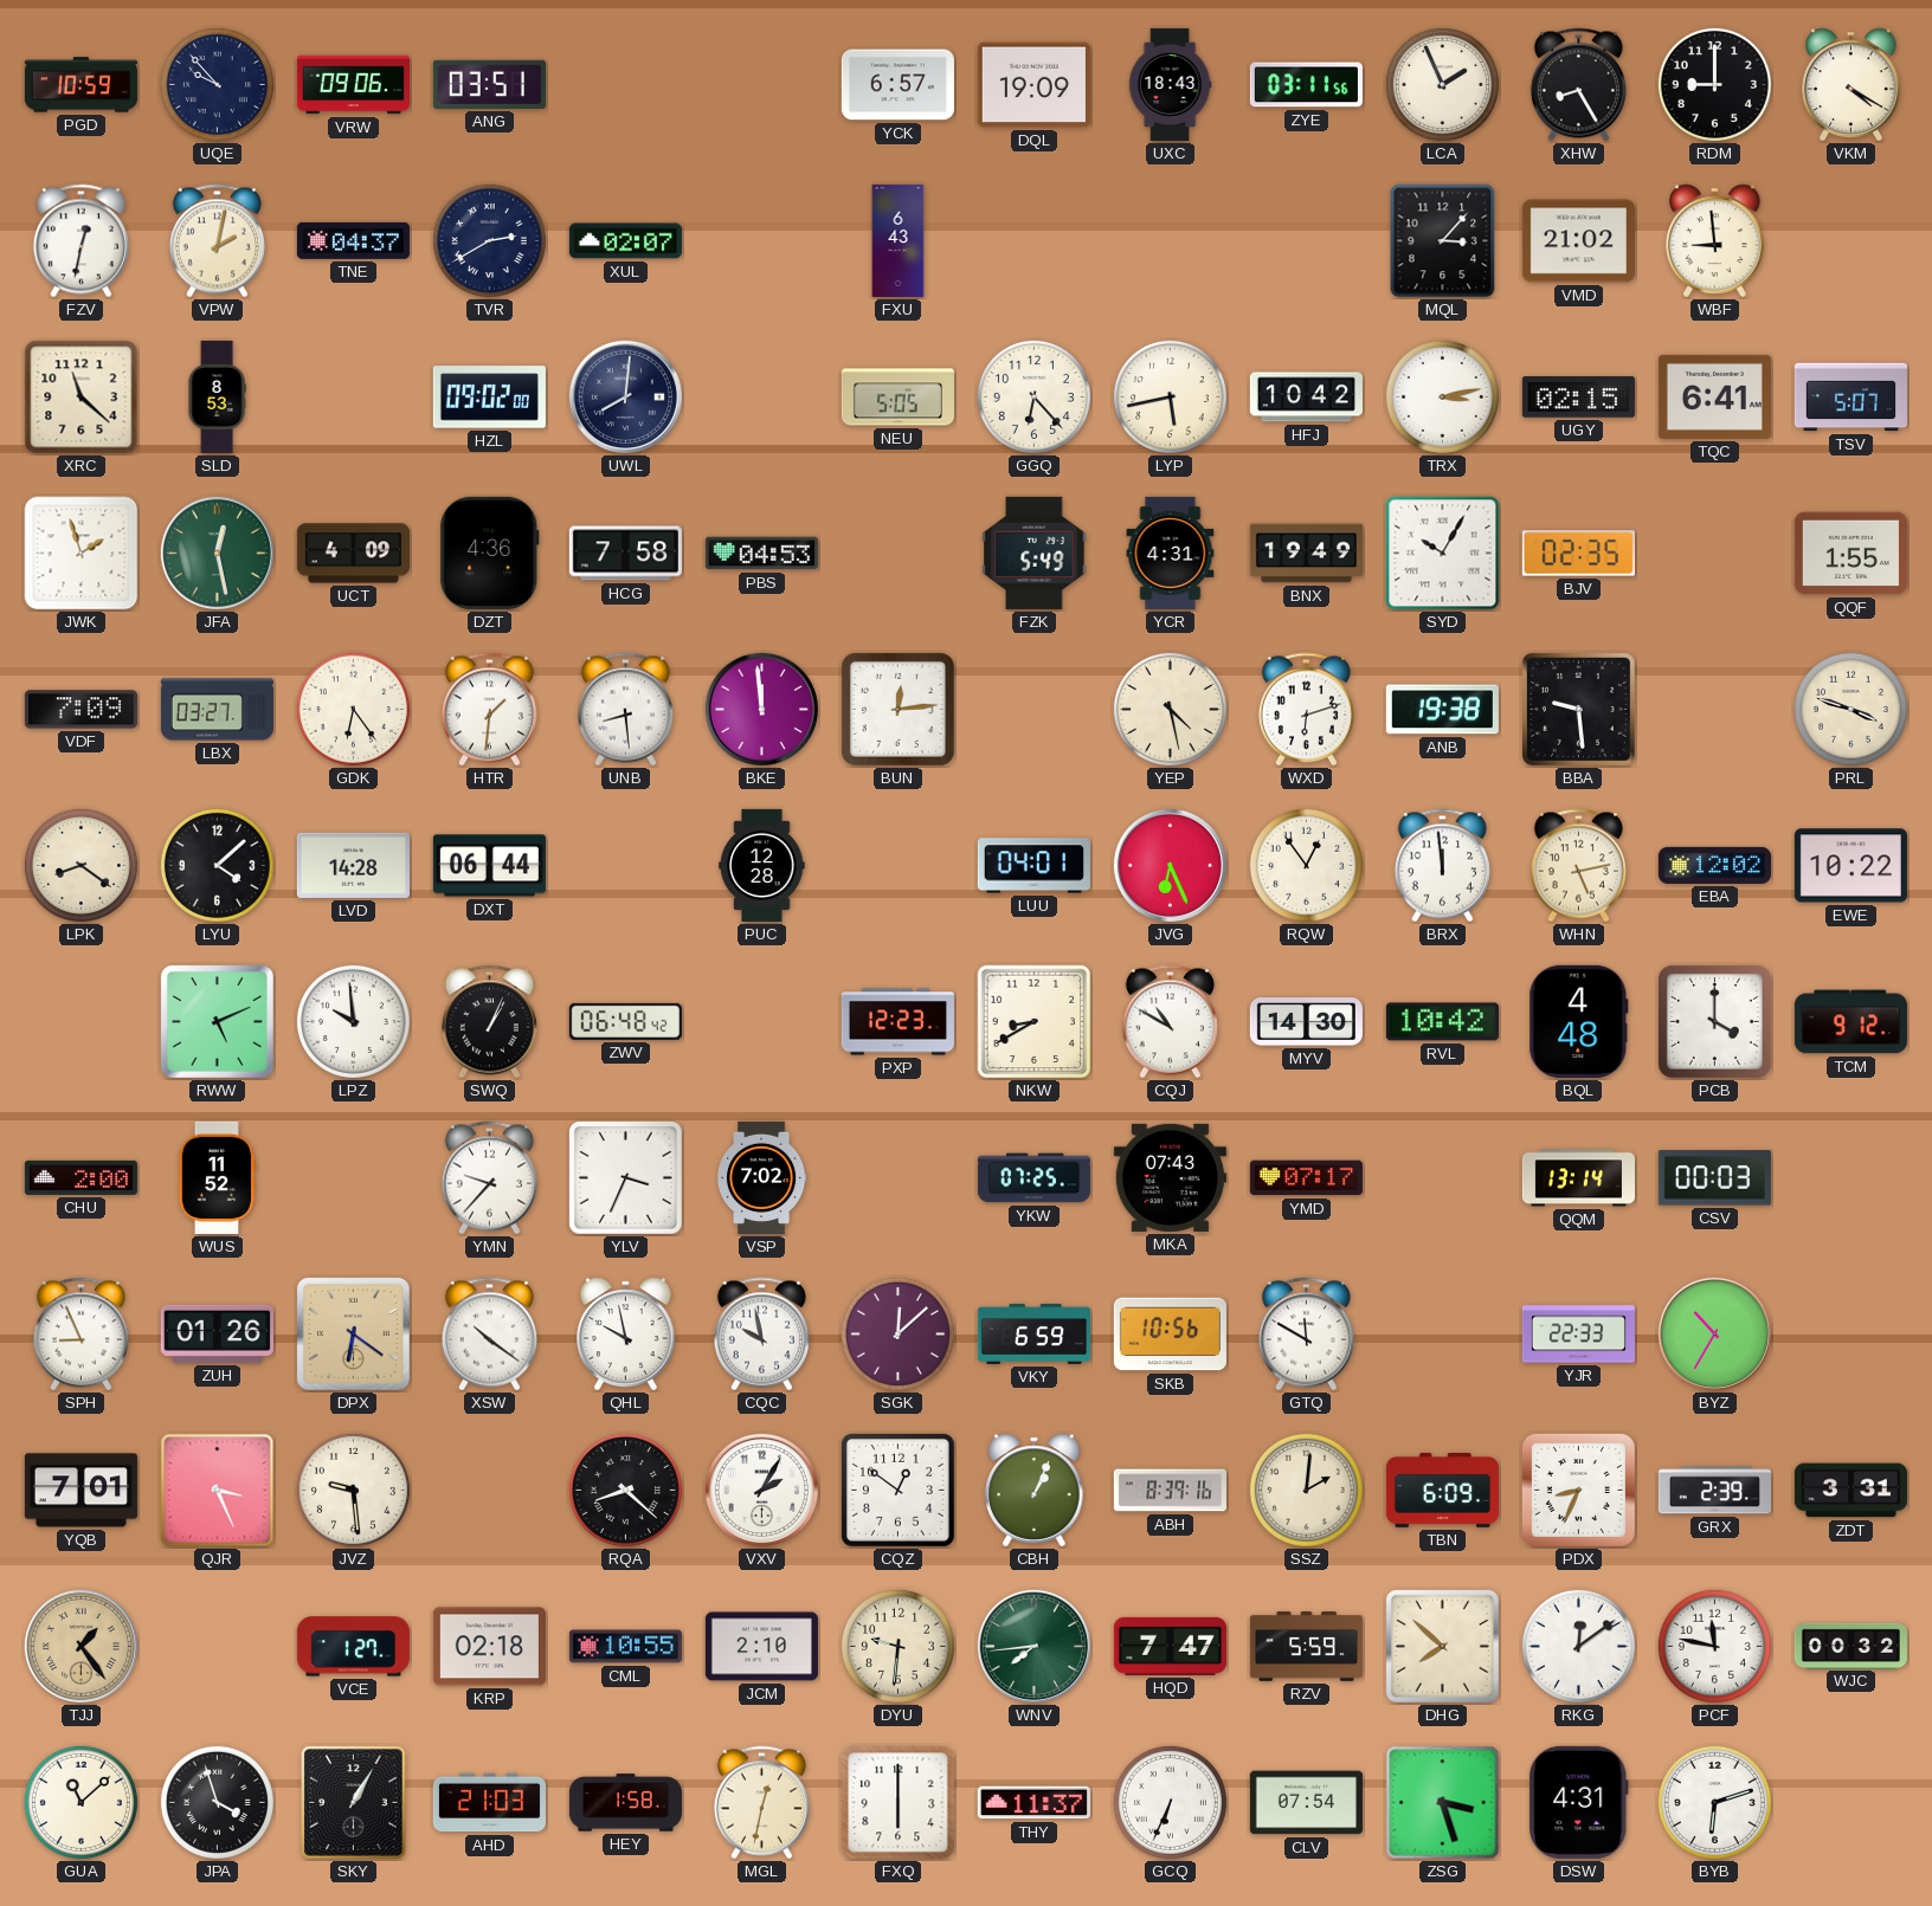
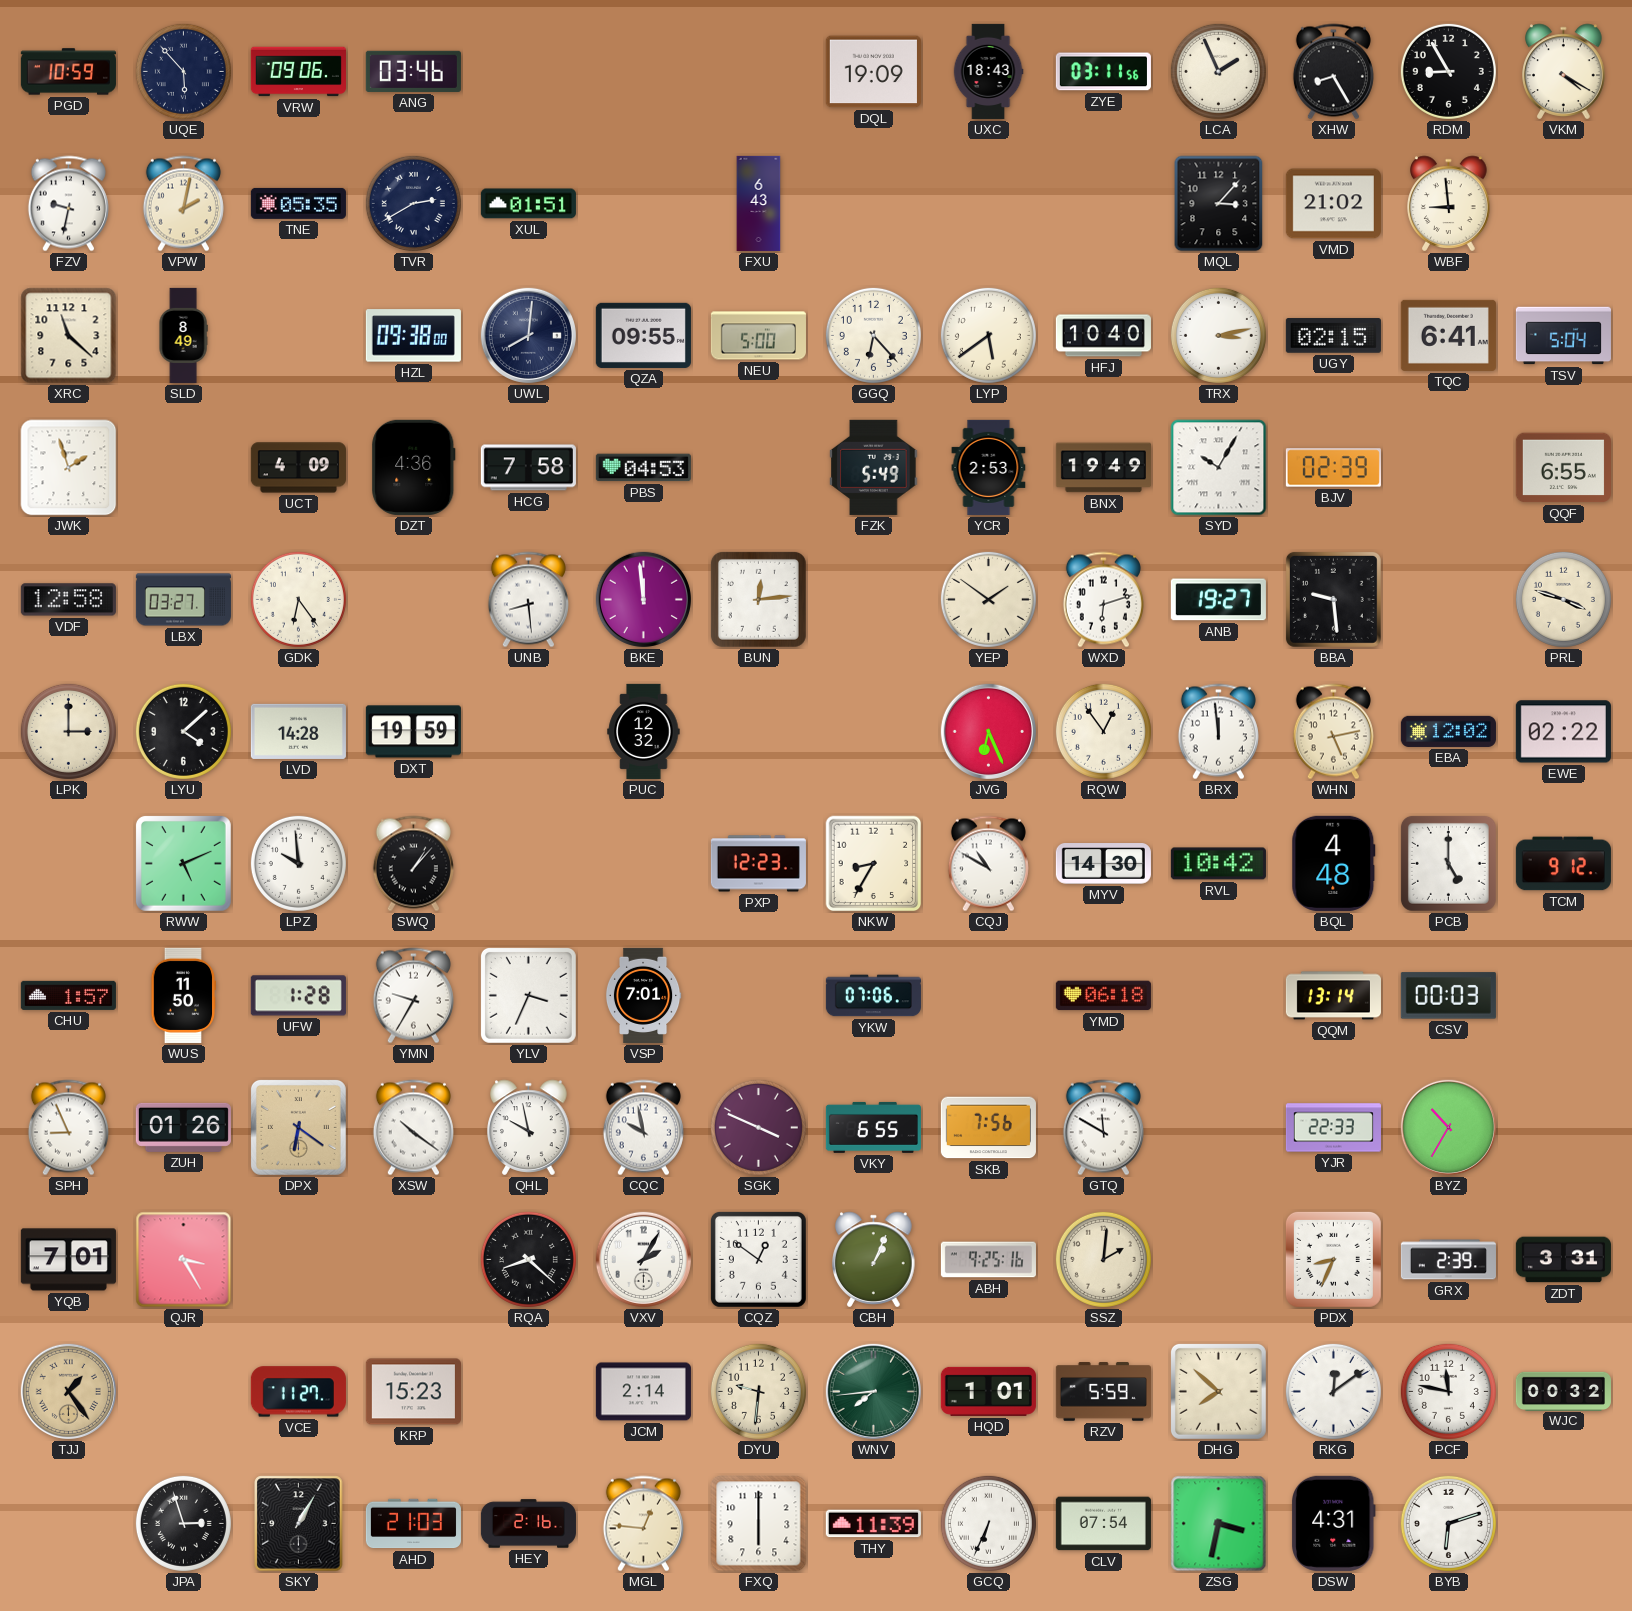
UQE: 9:53 -> 5:53
ANG: 03:51 -> 03:46
YCK: 6:57 -> none
RDM: 9:00 -> 8:55
FZV: 12:32 -> 9:32
TNE: 04:37 -> 05:35
XUL: 02:07 -> 01:51
SLD: 8:53 -> 8:49
HZL: 09:02 -> 09:38
QZA: none -> 09:55
NEU: 5:05 -> 5:00
LYP: 5:43 -> 5:39
HFJ: 10:42 -> 10:40
TSV: 5:07 -> 5:04
JFA: 12:28 -> none
YCR: 4:31 -> 2:53
BJV: 02:35 -> 02:39
QQF: 1:55 -> 6:55
VDF: 7:09 -> 12:58
HTR: 1:31 -> none
YEP: 4:28 -> 1:51
ANB: 19:38 -> 19:27
LPK: 8:21 -> 3:00
DXT: 06:44 -> 19:59
PUC: 12:28 -> 12:32
LUU: 04:01 -> none
EWE: 10:22 -> 02:22
SWQ: 1:04 -> 1:07
ZWV: 06:48 -> none
NKW: 8:40 -> 8:35
PCB: 4:00 -> 5:00
CHU: 2:00 -> 1:57
WUS: 11:52 -> 11:50
UFW: none -> 1:28
YMN: 9:37 -> 9:35
VSP: 7:02 -> 7:01
YKW: 07:25 -> 07:06
MKA: 07:43 -> none
YMD: 07:17 -> 06:18
SGK: 12:08 -> 3:49
VKY: 6:59 -> 6:55
SKB: 10:56 -> 7:56
QJR: 3:26 -> 3:25
JVZ: 9:29 -> none
ABH: 8:39 -> 9:25
TBN: 6:09 -> none
VCE: 1:27 -> 11:27
KRP: 02:18 -> 15:23
CML: 10:55 -> none
JCM: 2:10 -> 2:14
HQD: 7:47 -> 1:01
GUA: 11:08 -> none
JPA: 3:57 -> 2:57
HEY: 1:58 -> 2:16
MGL: 12:32 -> 12:46
THY: 11:37 -> 11:39
ZSG: 3:27 -> 3:32
